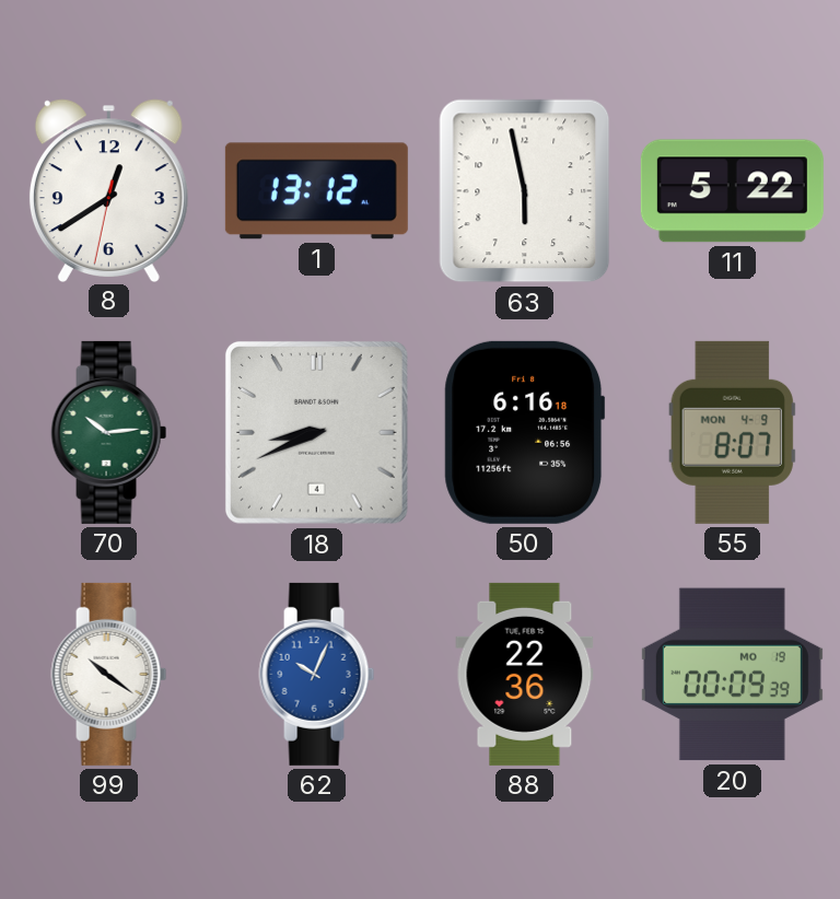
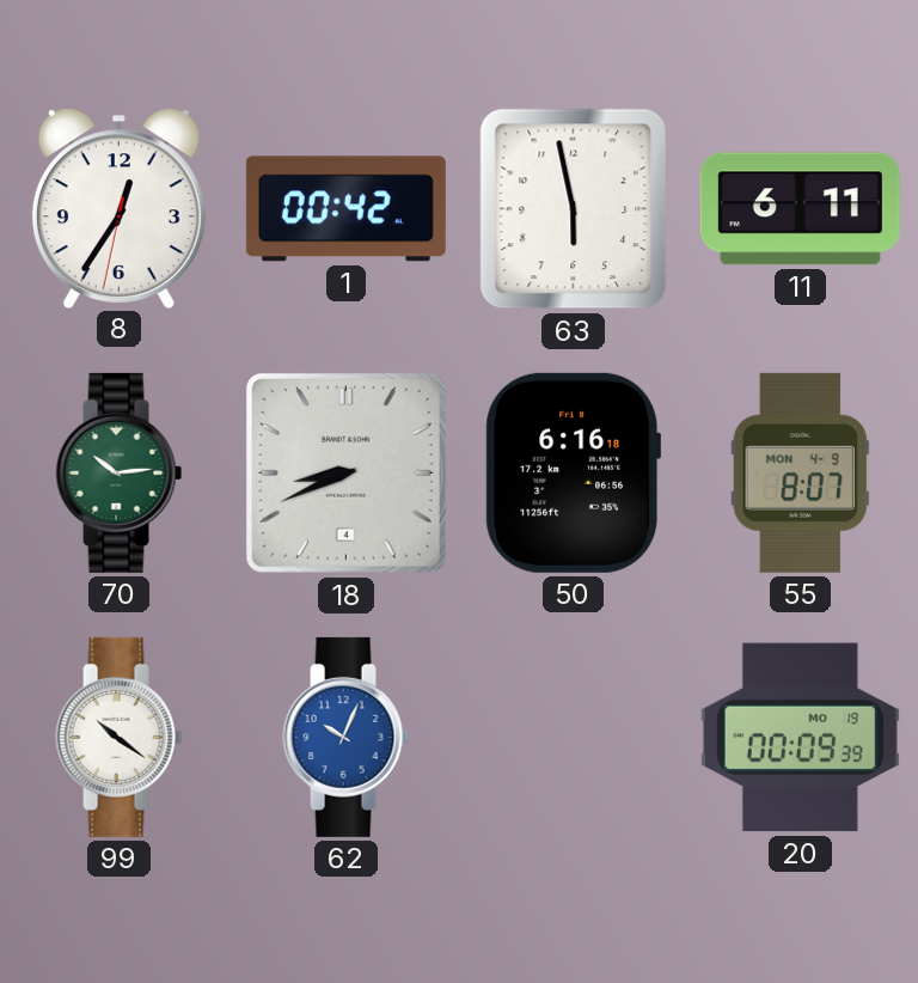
8: 12:39 -> 12:35
1: 13:12 -> 00:42
11: 5:22 -> 6:11
88: 22:36 -> none
